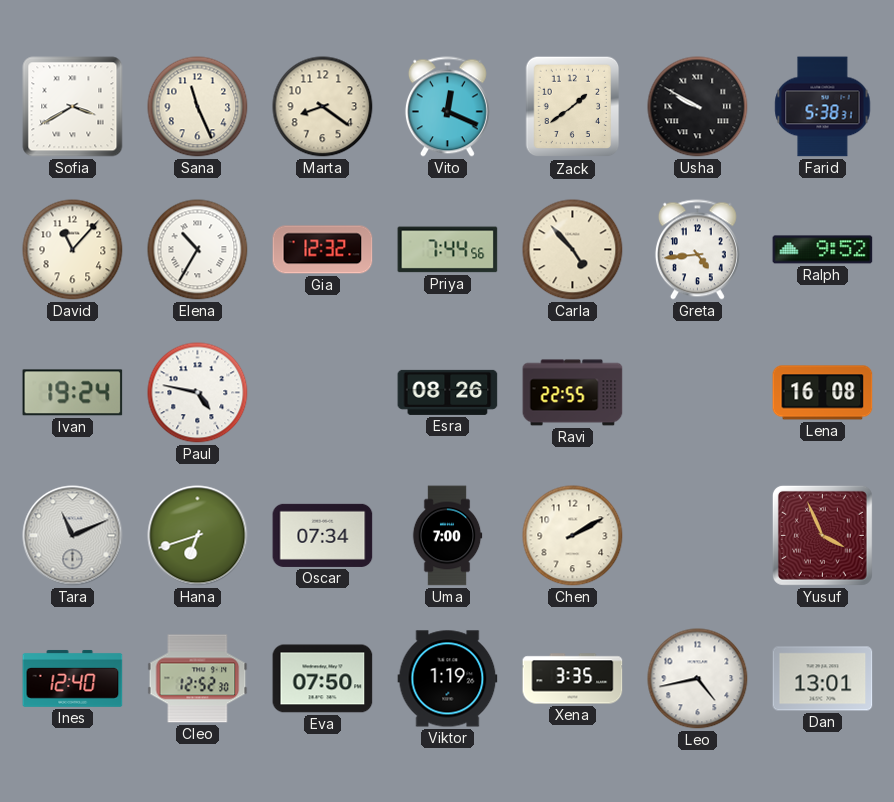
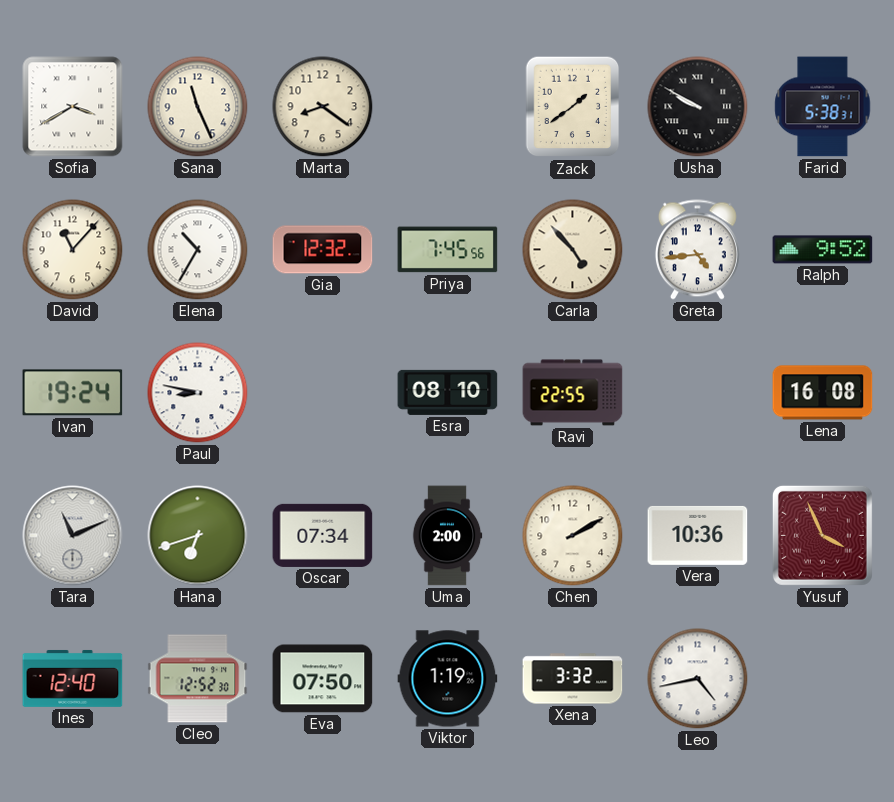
Vito: 12:19 -> none
Priya: 7:44 -> 7:45
Paul: 4:47 -> 8:47
Esra: 08:26 -> 08:10
Uma: 7:00 -> 2:00
Vera: none -> 10:36
Xena: 3:35 -> 3:32
Dan: 13:01 -> none
